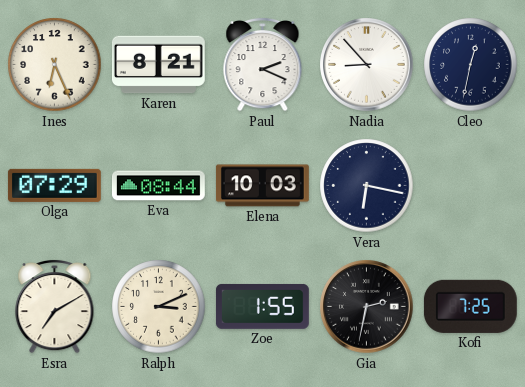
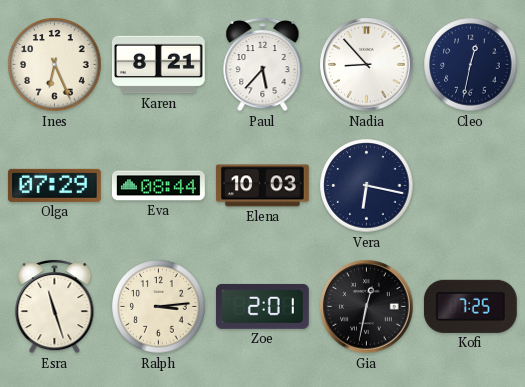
Paul: 2:19 -> 5:37
Esra: 7:10 -> 11:27
Ralph: 3:11 -> 3:14
Zoe: 1:55 -> 2:01
Gia: 2:32 -> 12:32
